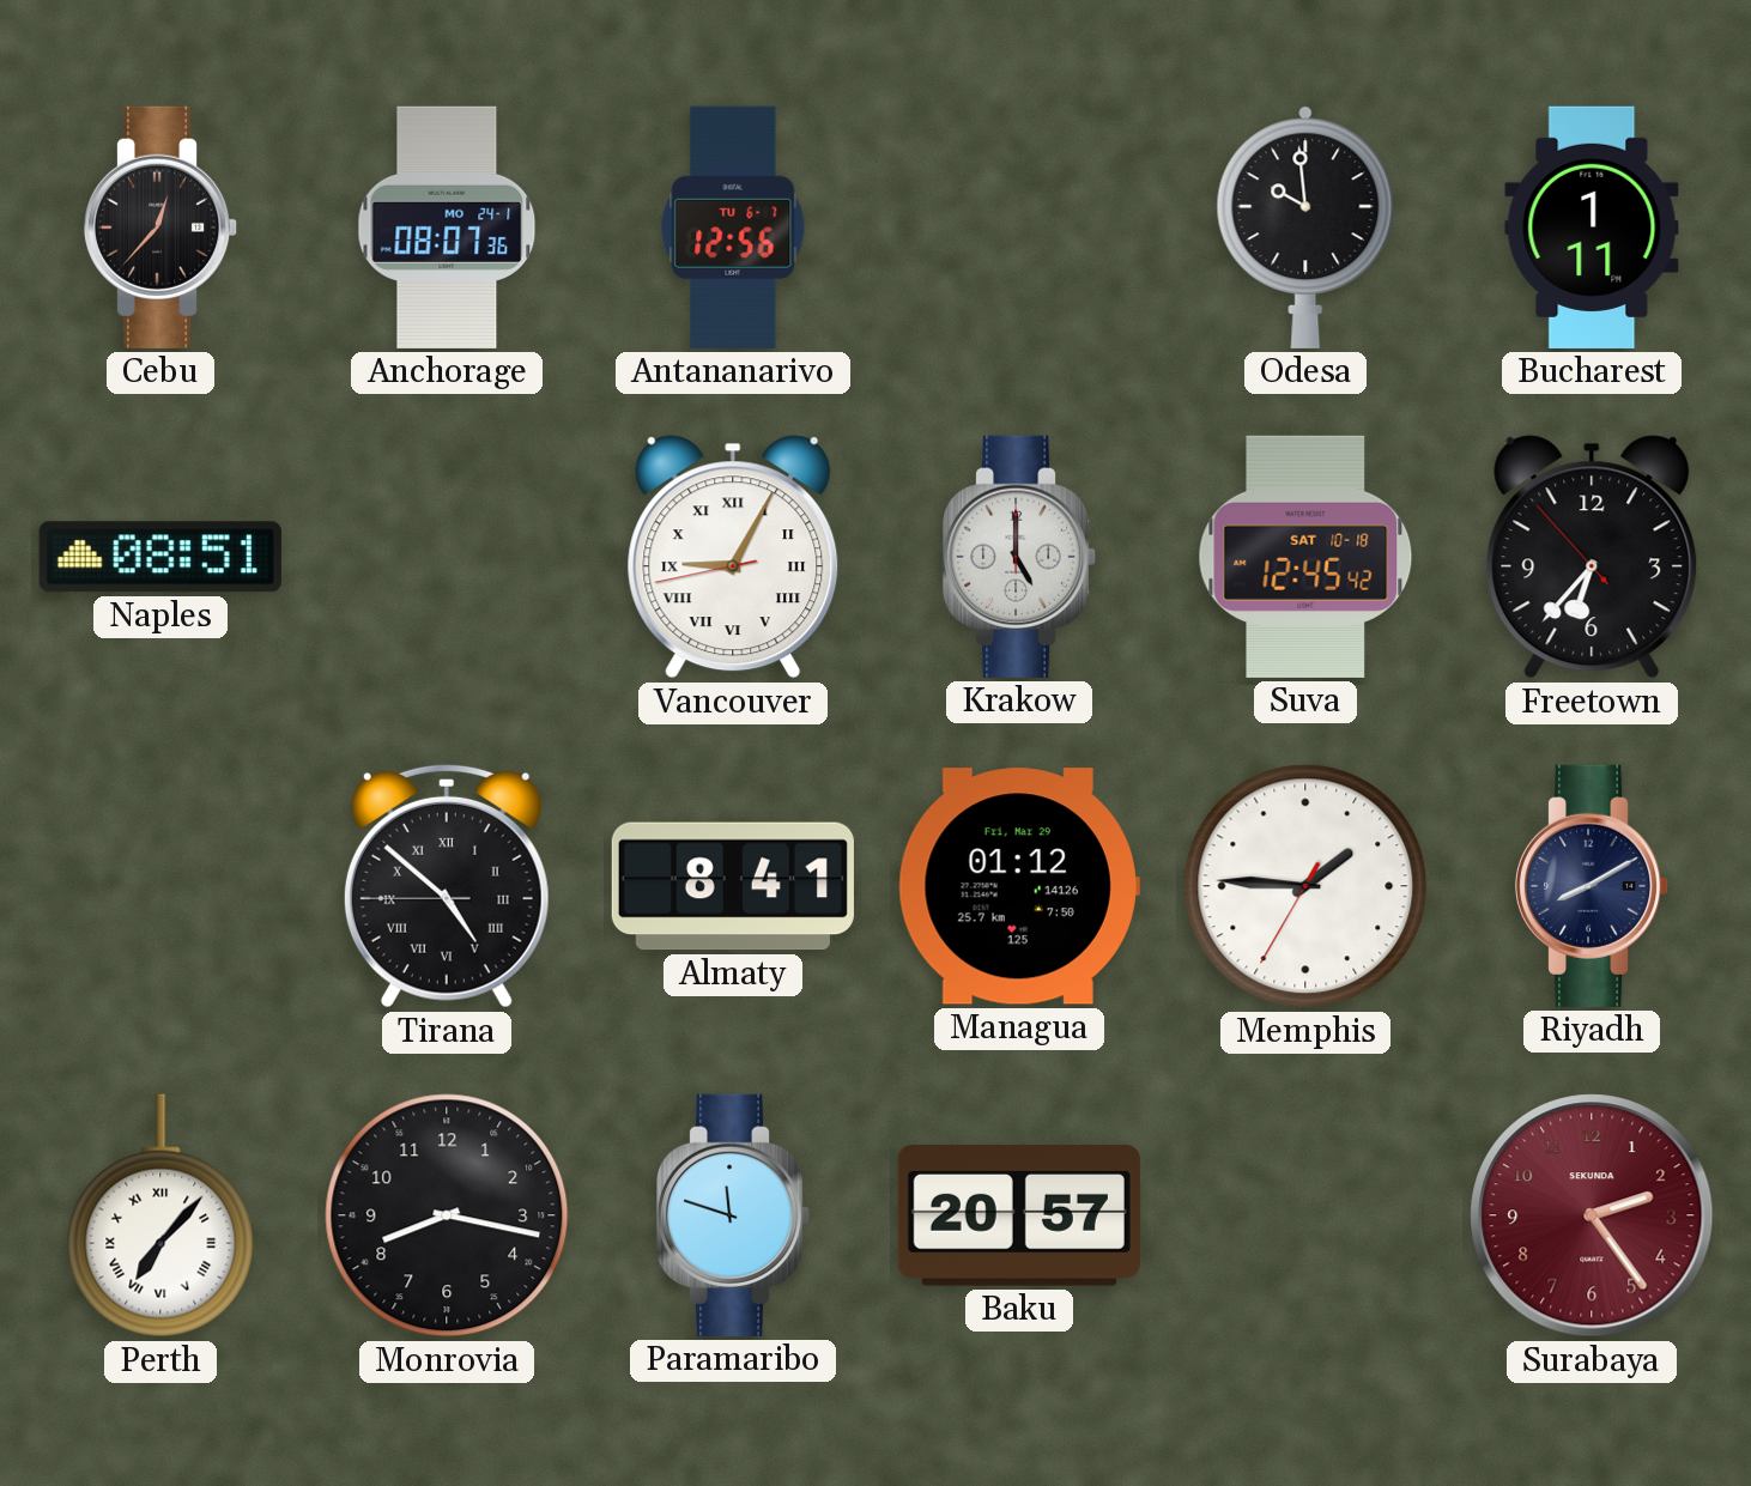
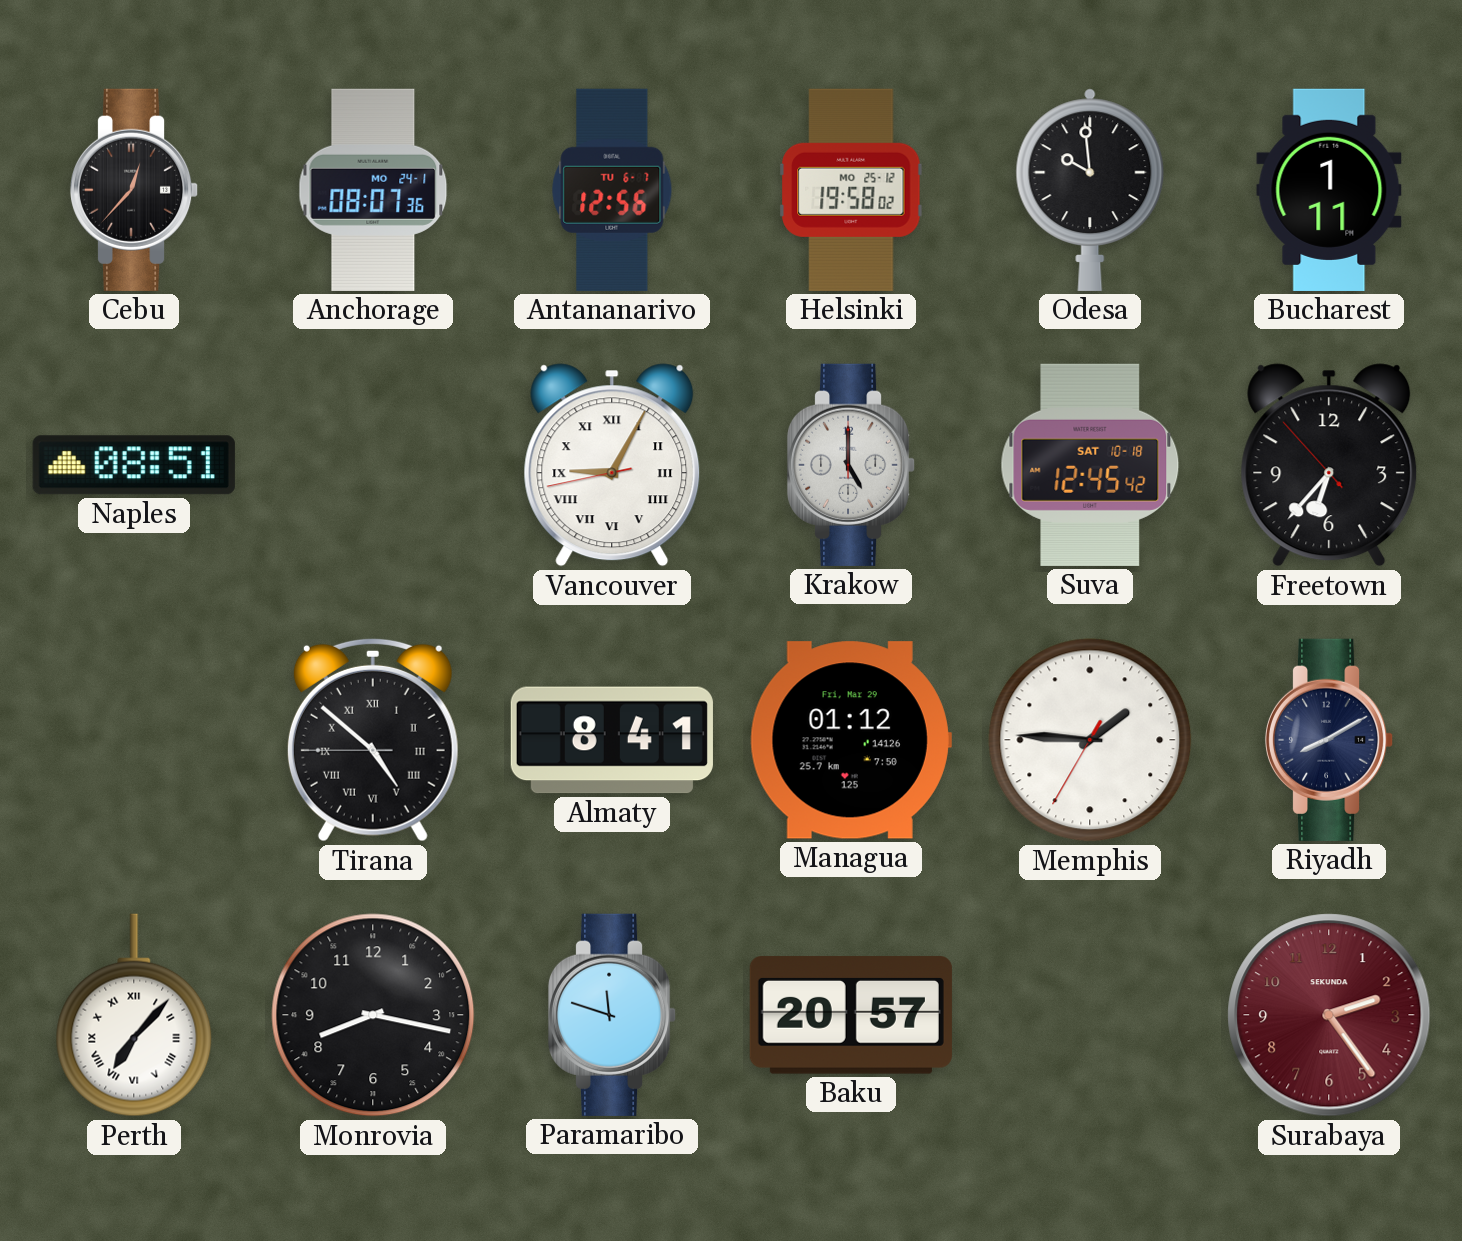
Helsinki: none -> 19:58
